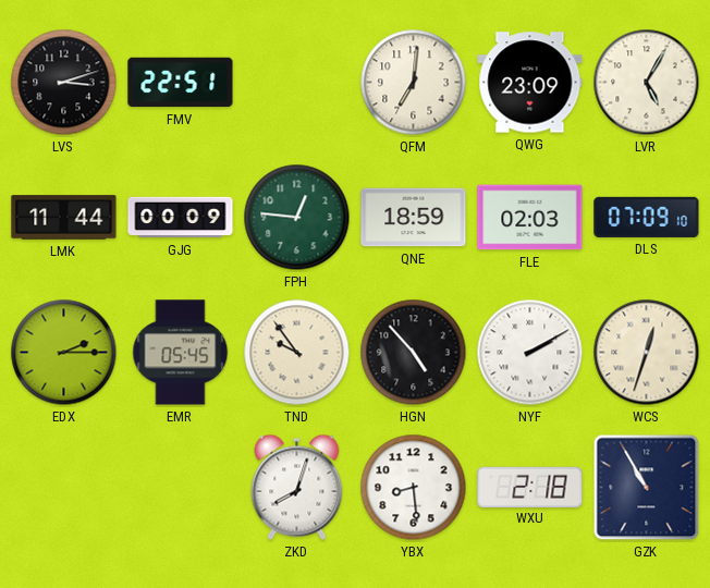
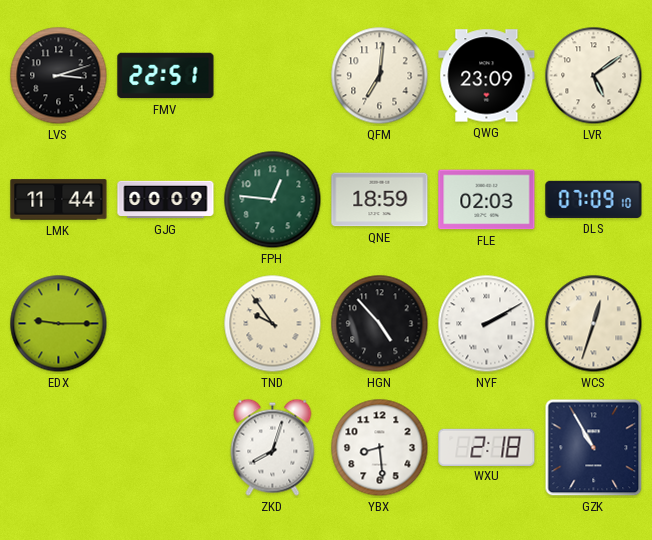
LVR: 5:05 -> 5:09
EDX: 2:15 -> 9:15
EMR: 05:45 -> none
